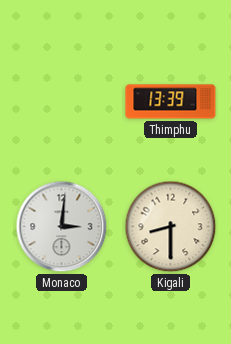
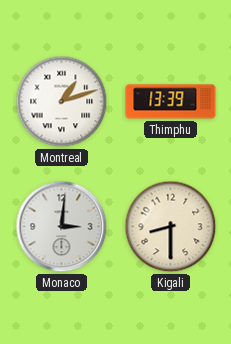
Montreal: none -> 1:12
